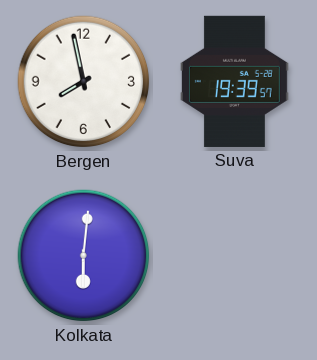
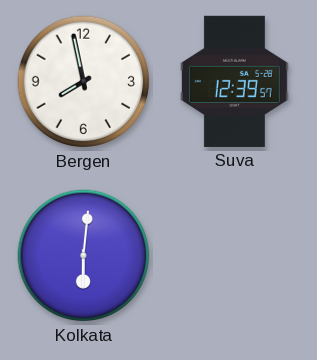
Suva: 19:39 -> 12:39
